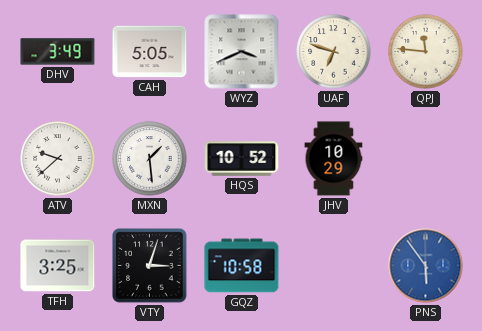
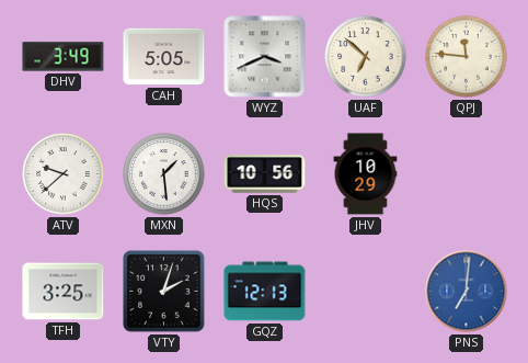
UAF: 6:48 -> 6:52
HQS: 10:52 -> 10:56
VTY: 3:03 -> 2:03
GQZ: 10:58 -> 12:13
PNS: 5:54 -> 7:01
